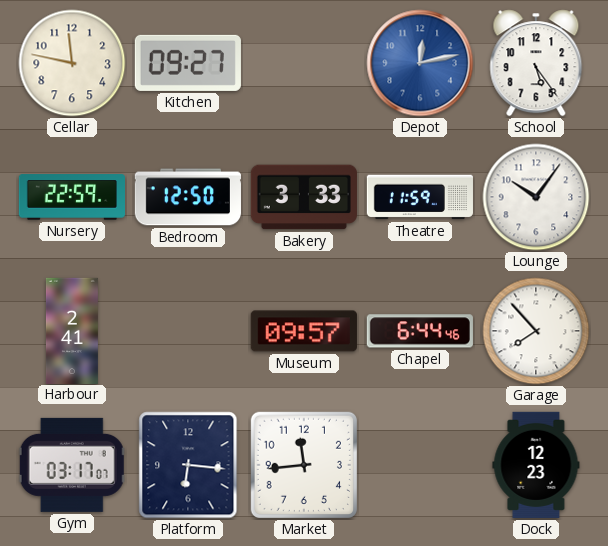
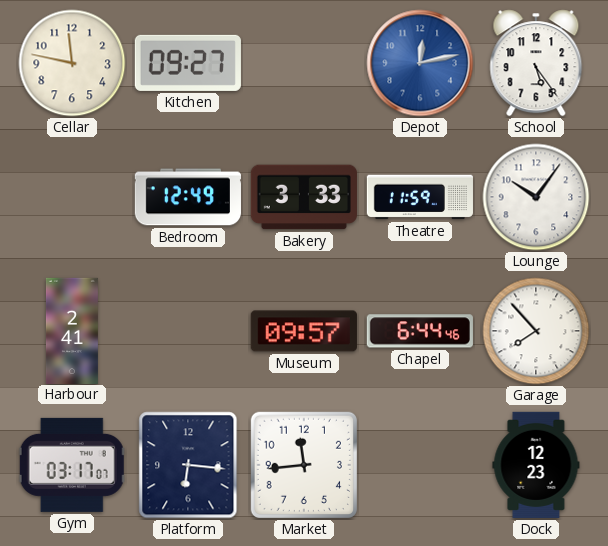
Nursery: 22:59 -> none
Bedroom: 12:50 -> 12:49
